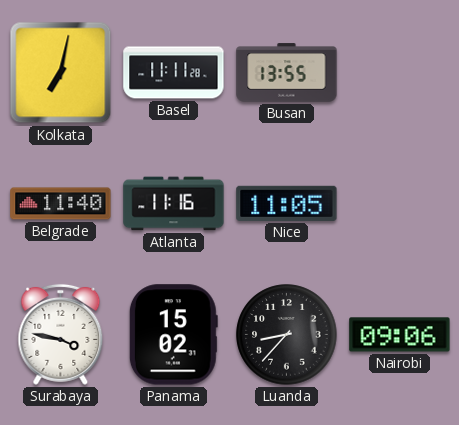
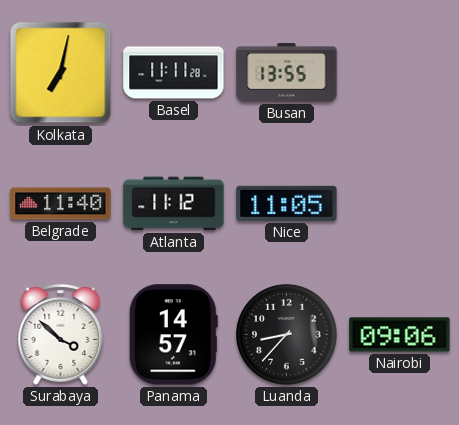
Atlanta: 11:16 -> 11:12
Surabaya: 3:47 -> 3:52
Panama: 15:02 -> 14:57
